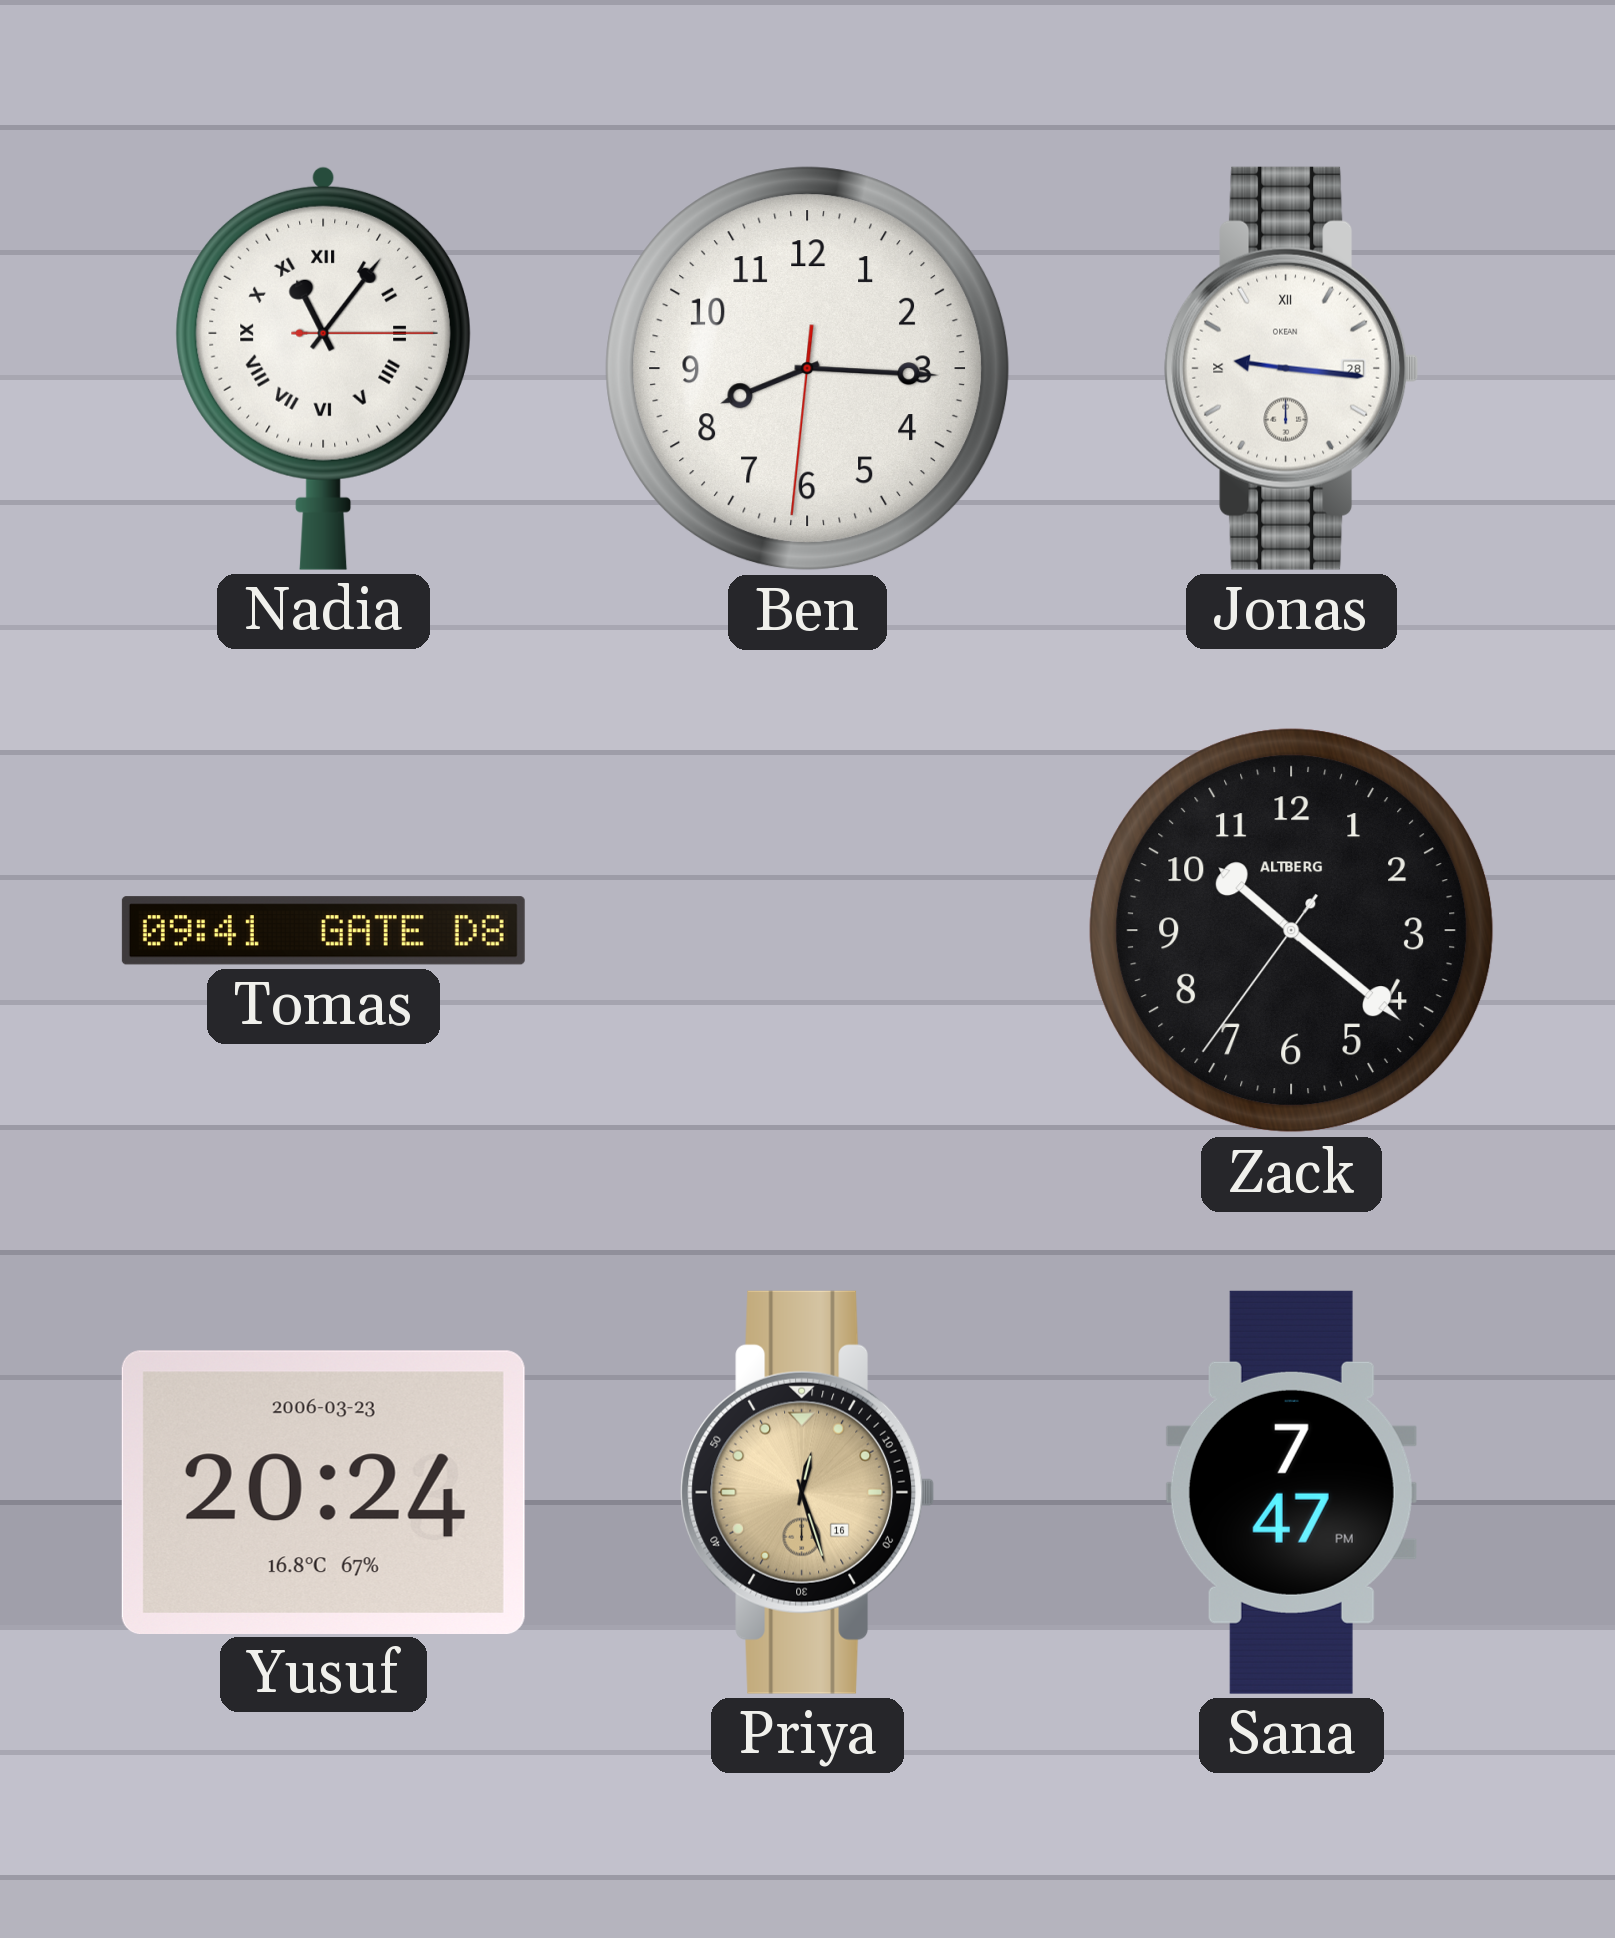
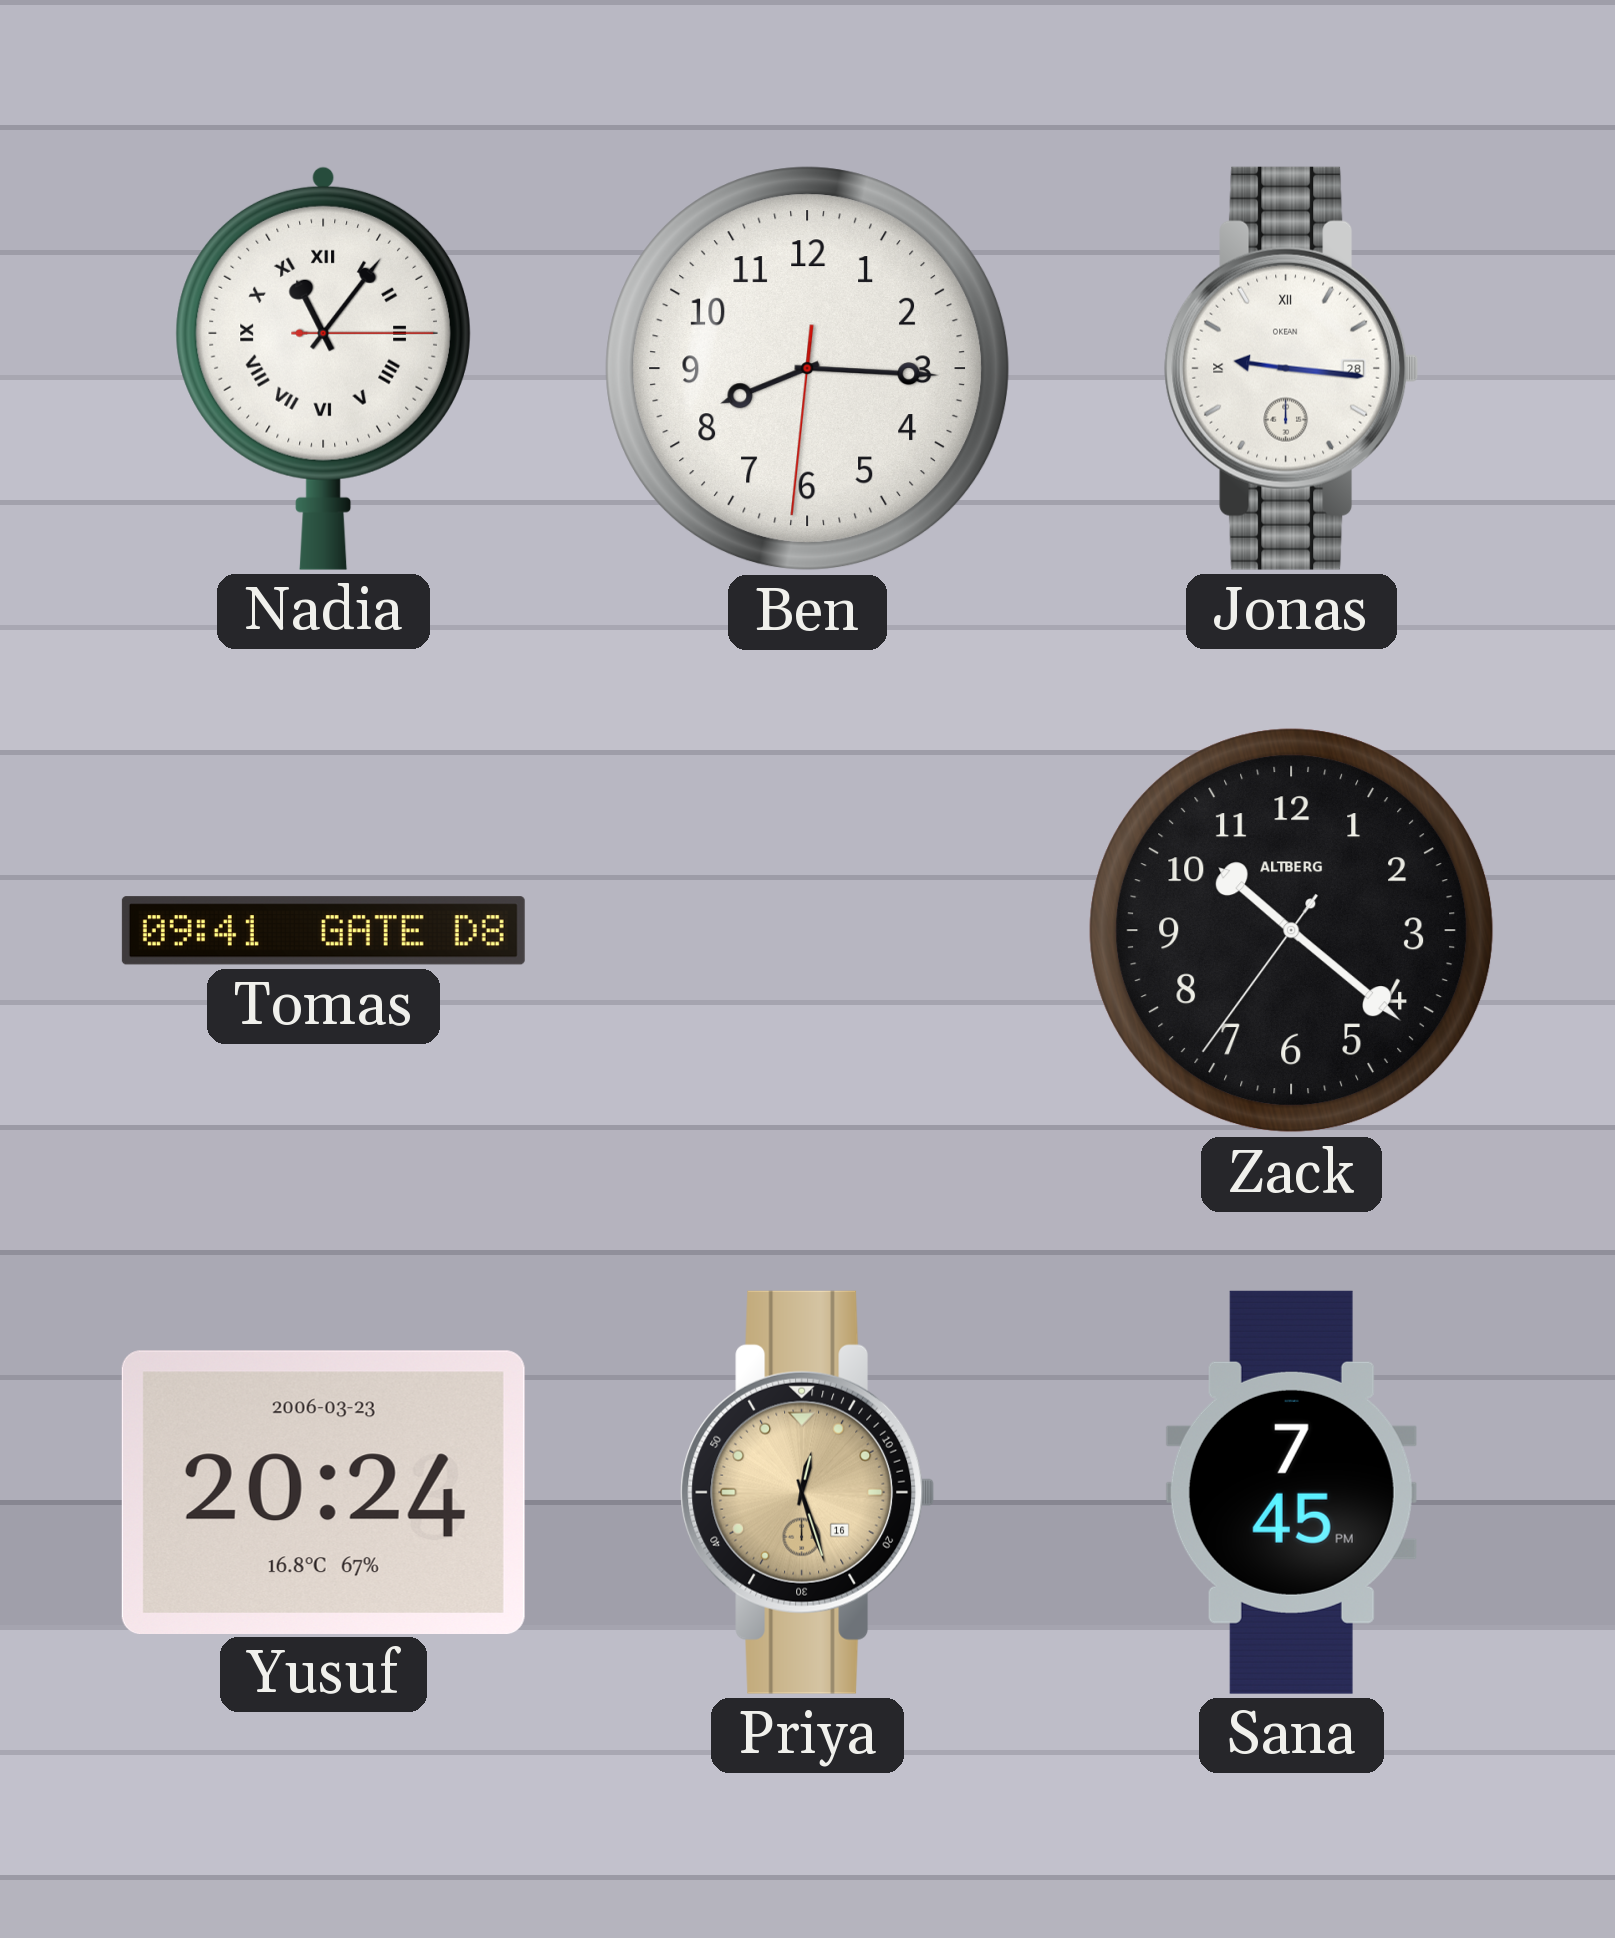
Sana: 7:47 -> 7:45
